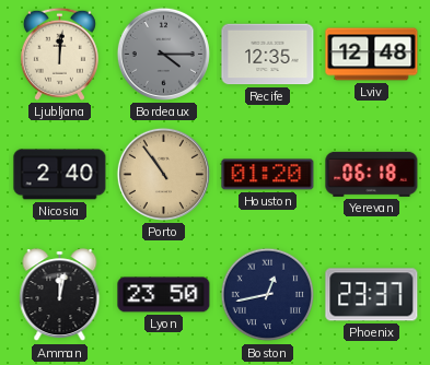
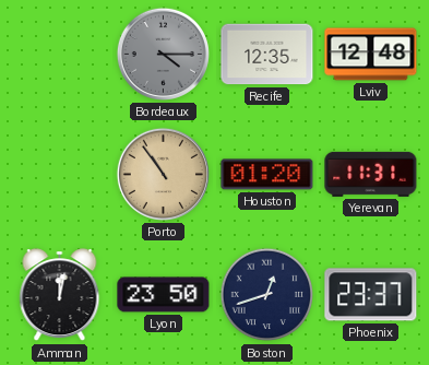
Ljubljana: 12:01 -> none
Nicosia: 2:40 -> none
Yerevan: 06:18 -> 11:31
Boston: 12:43 -> 12:42
